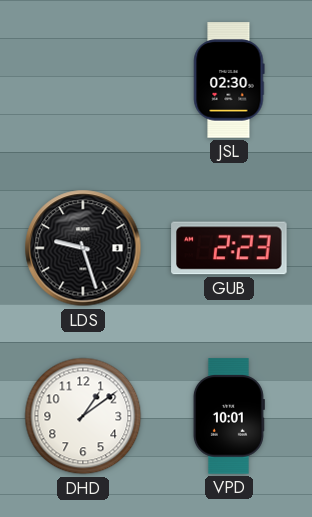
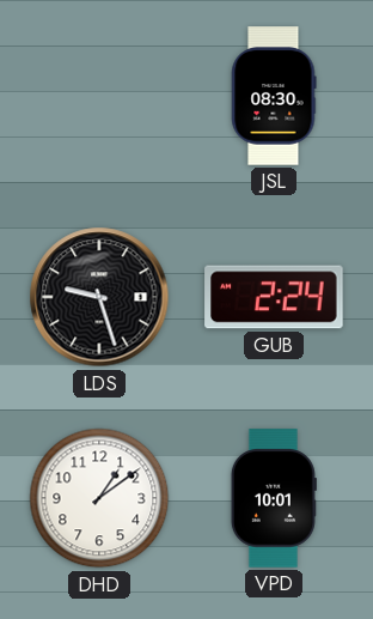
JSL: 02:30 -> 08:30
GUB: 2:23 -> 2:24
